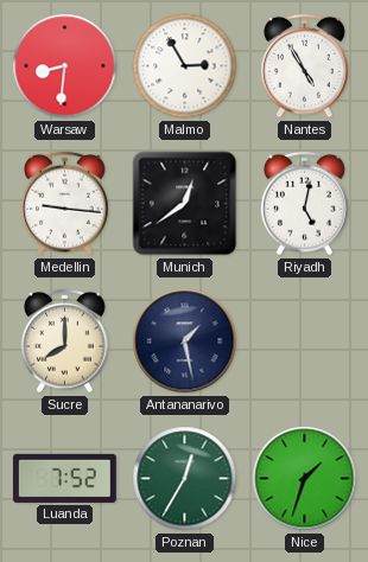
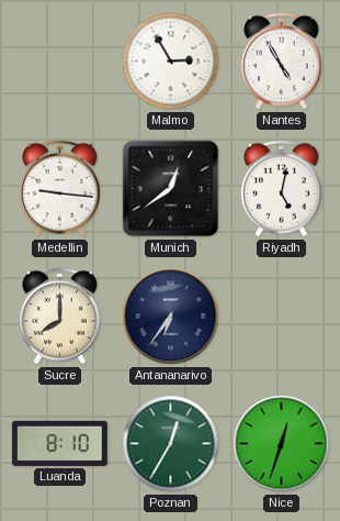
Warsaw: 8:31 -> none
Antananarivo: 1:28 -> 6:36
Luanda: 7:52 -> 8:10
Nice: 1:33 -> 12:33
